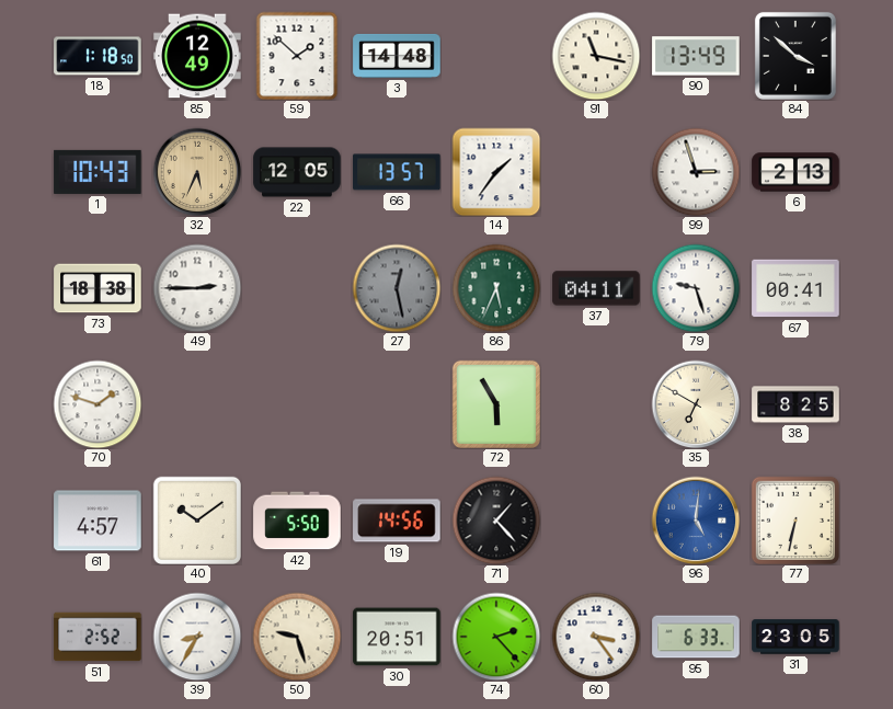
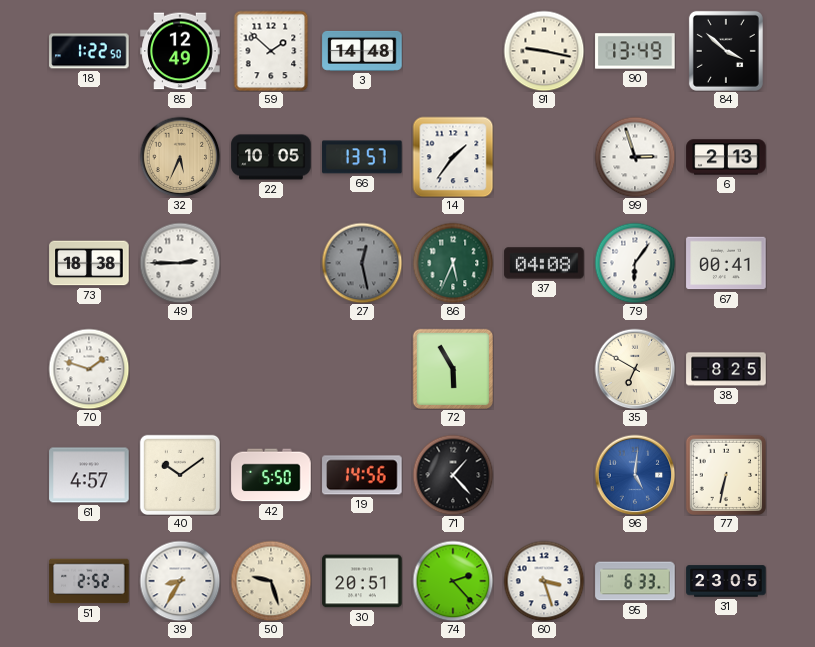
18: 1:18 -> 1:22
91: 11:17 -> 9:17
1: 10:43 -> none
22: 12:05 -> 10:05
37: 04:11 -> 04:08
79: 9:27 -> 6:06
60: 3:24 -> 3:27
